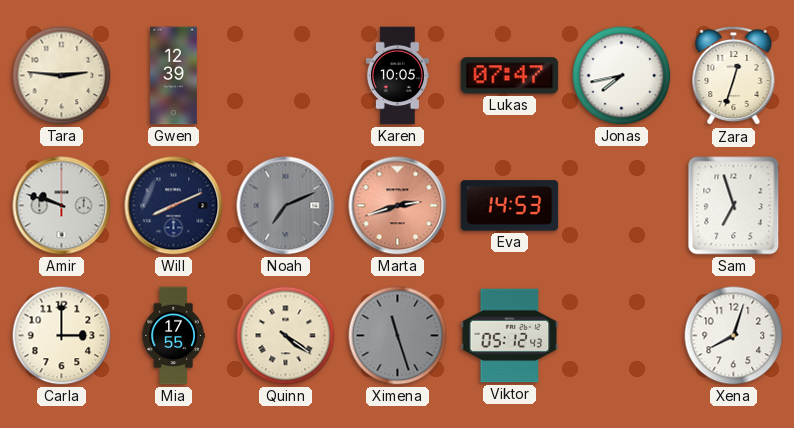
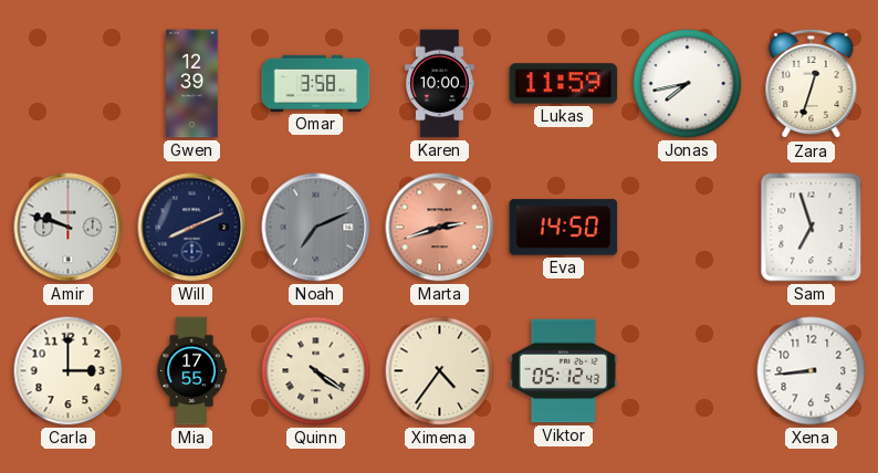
Tara: 2:46 -> none
Omar: none -> 3:58
Karen: 10:05 -> 10:00
Lukas: 07:47 -> 11:59
Eva: 14:53 -> 14:50
Ximena: 11:27 -> 4:36
Ximena dial: grey -> cream
Xena: 8:03 -> 8:44
